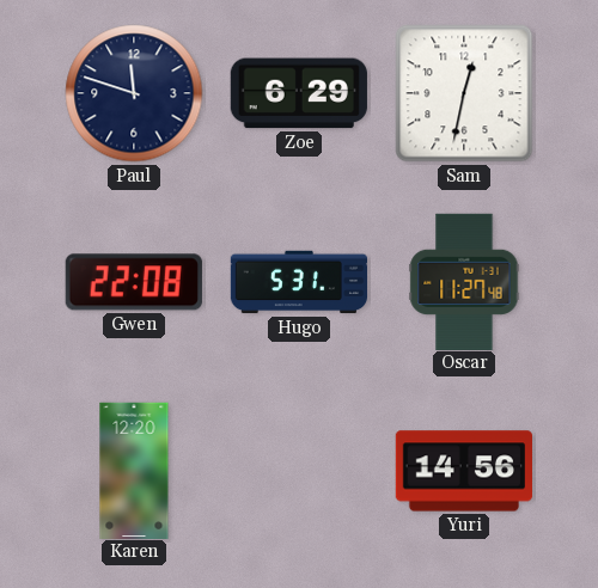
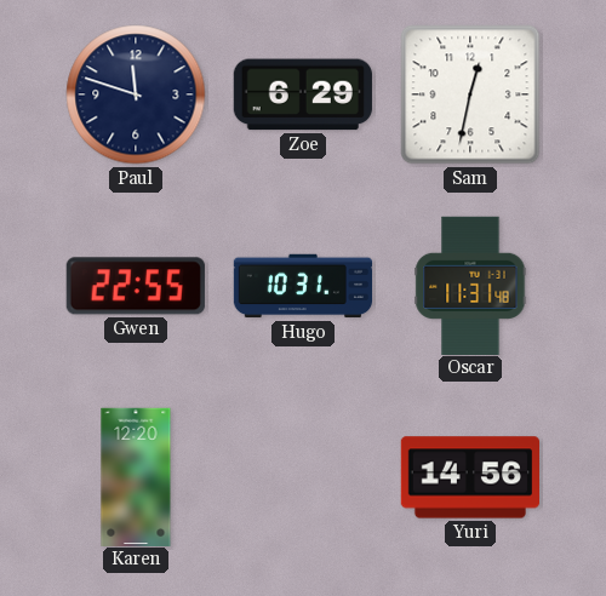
Gwen: 22:08 -> 22:55
Hugo: 5:31 -> 10:31
Oscar: 11:27 -> 11:31
